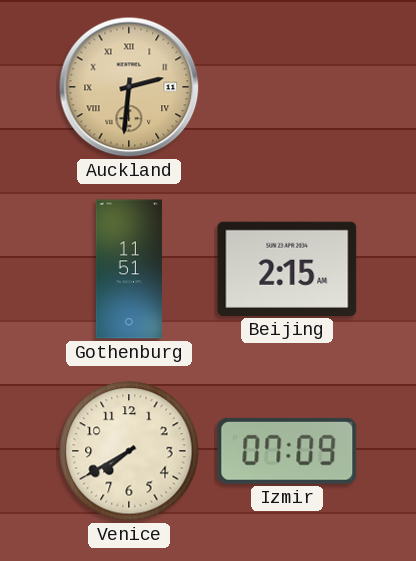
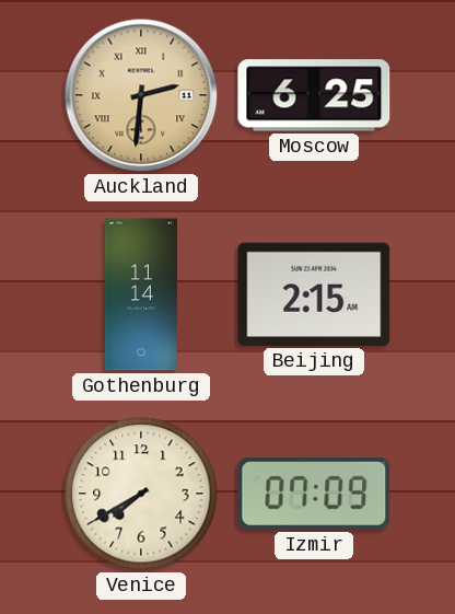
Moscow: none -> 6:25
Gothenburg: 11:51 -> 11:14
